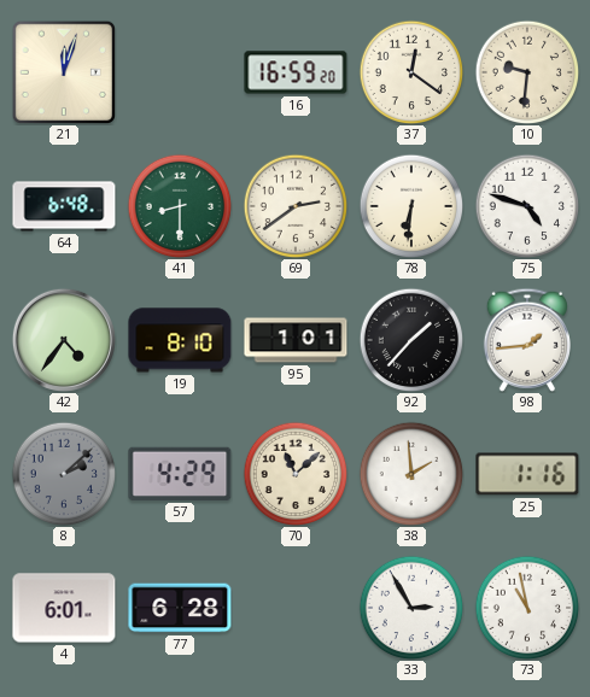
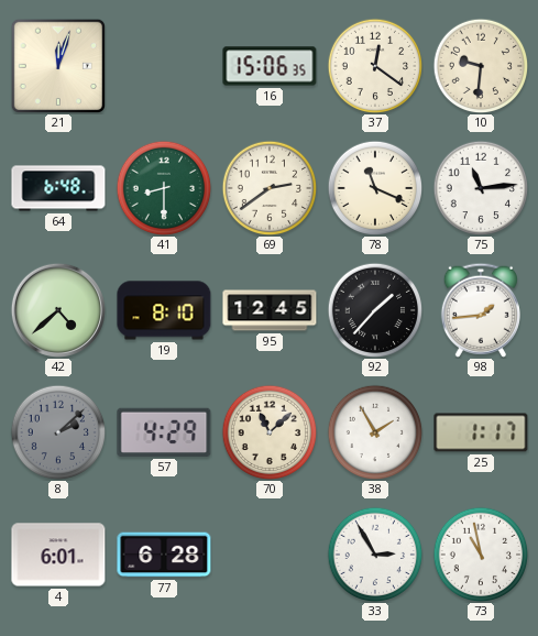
16: 16:59 -> 15:06
78: 6:31 -> 11:19
75: 4:48 -> 11:14
42: 4:36 -> 4:38
95: 1:01 -> 12:45
38: 1:59 -> 1:55
25: 1:16 -> 1:17
